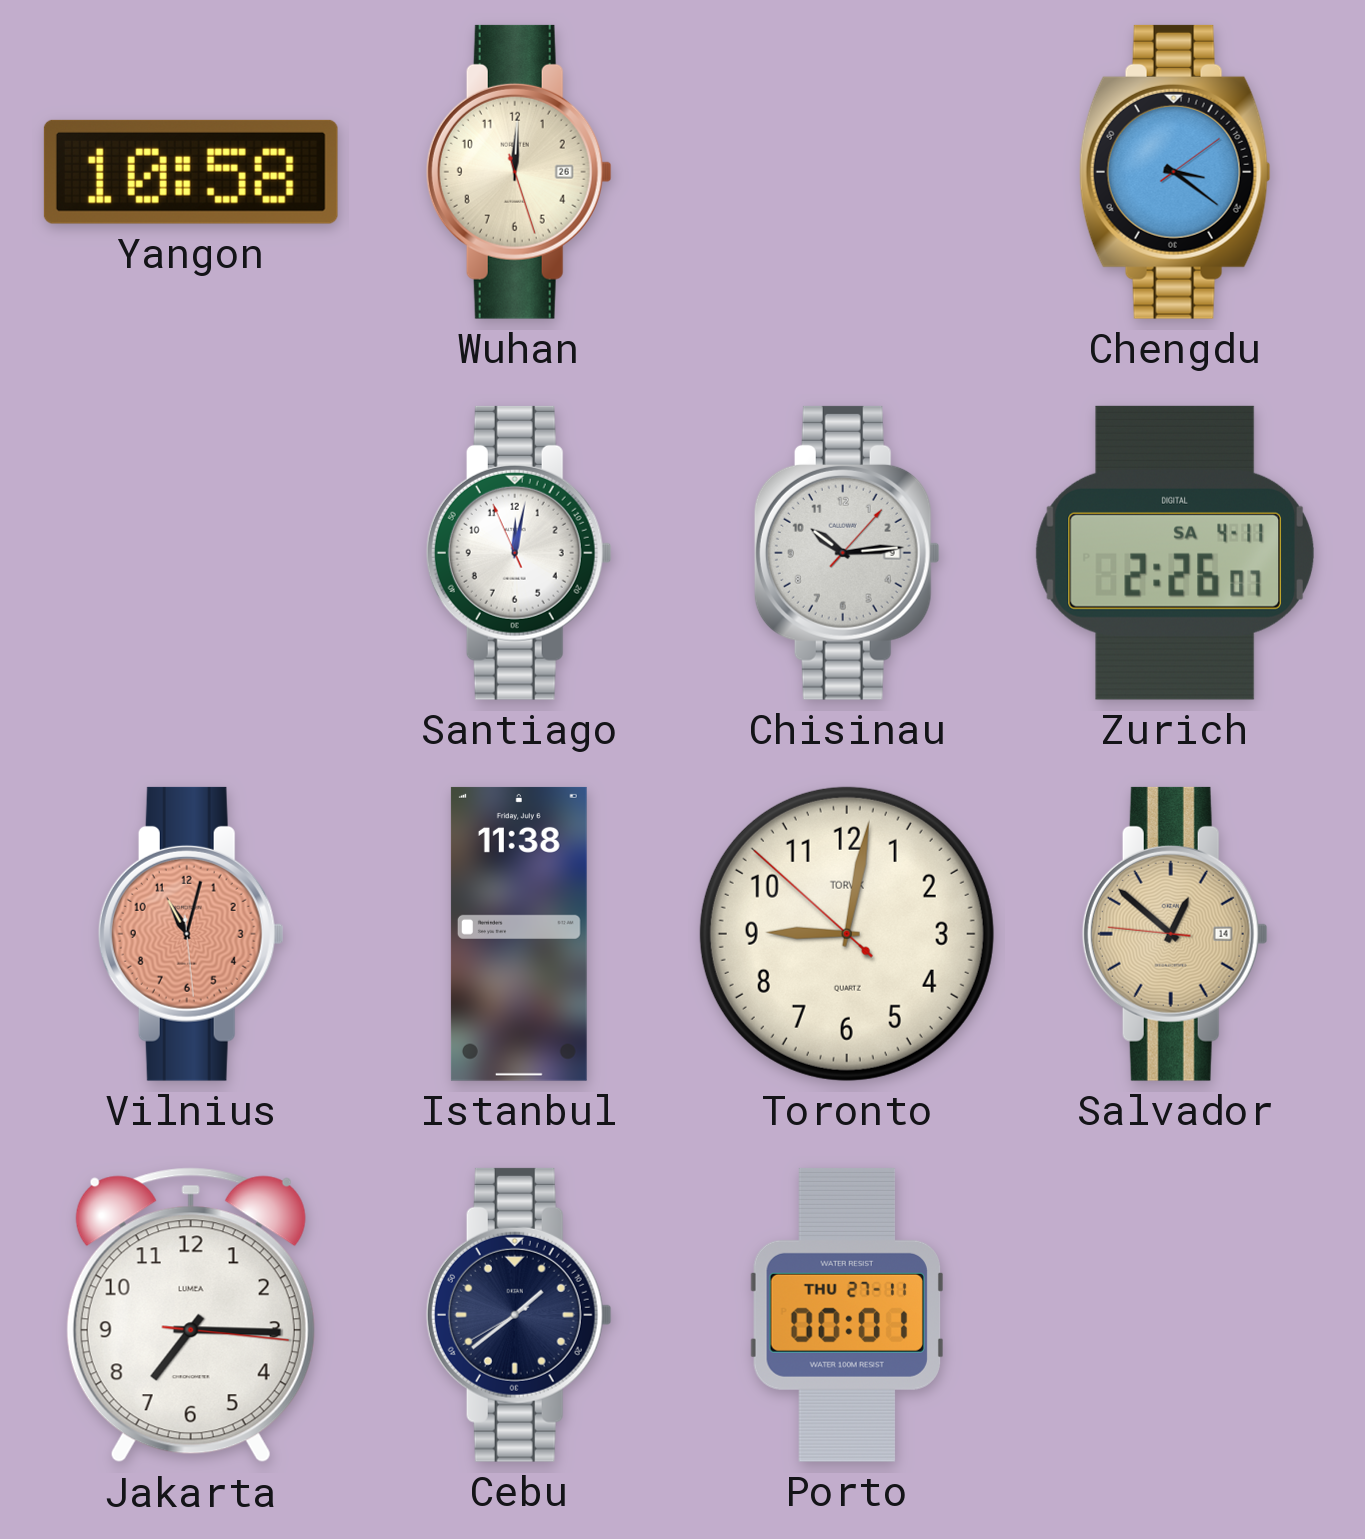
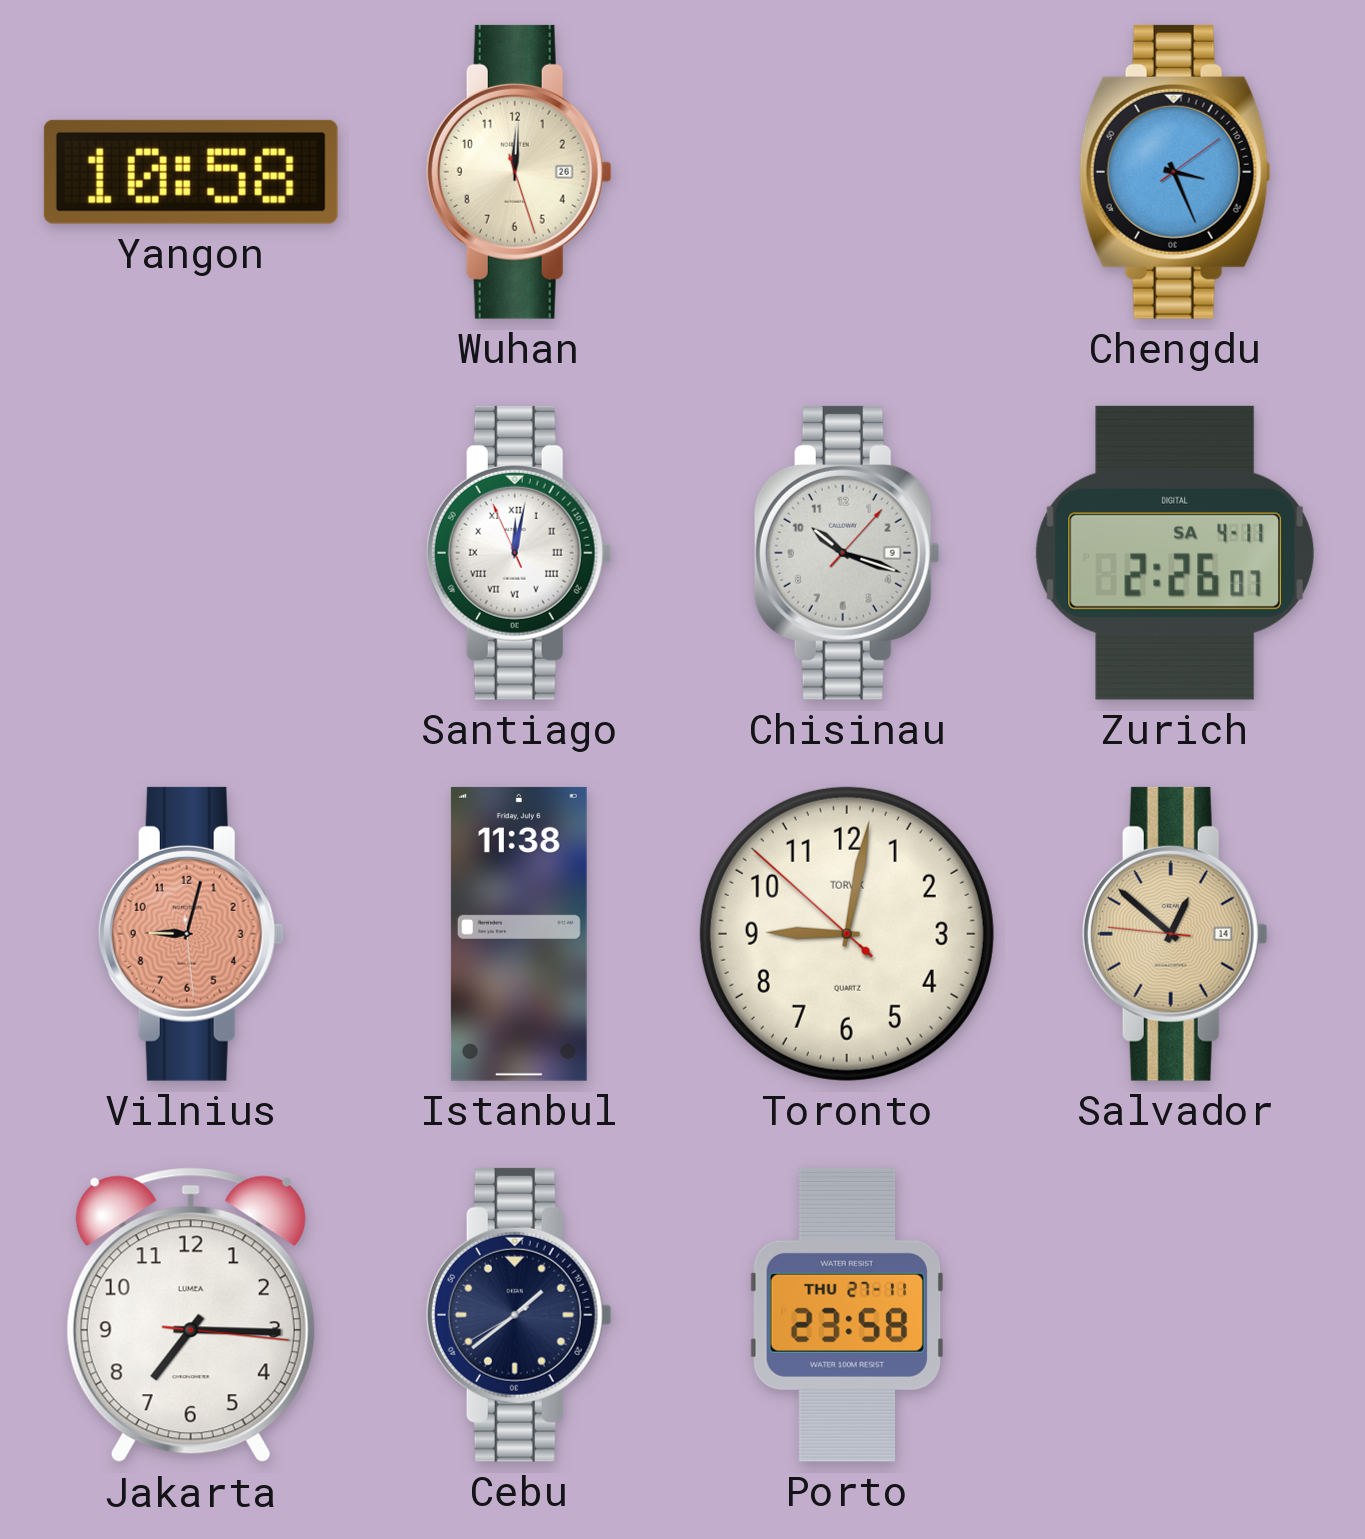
Chengdu: 3:21 -> 3:26
Santiago numerals: Arabic -> Roman
Chisinau: 10:14 -> 10:18
Vilnius: 11:02 -> 9:02
Porto: 00:01 -> 23:58
